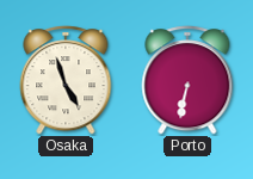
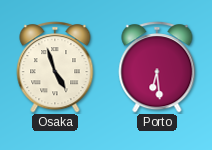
Porto: 6:32 -> 6:29
